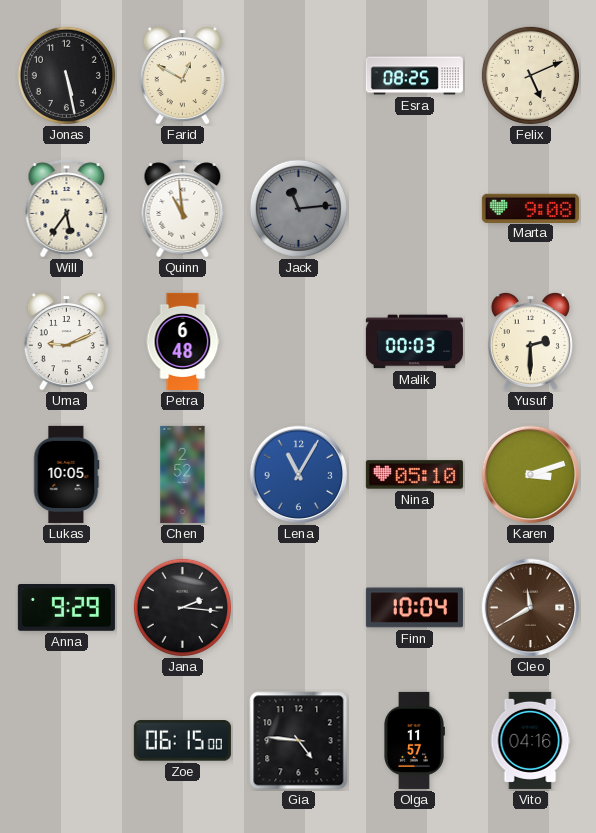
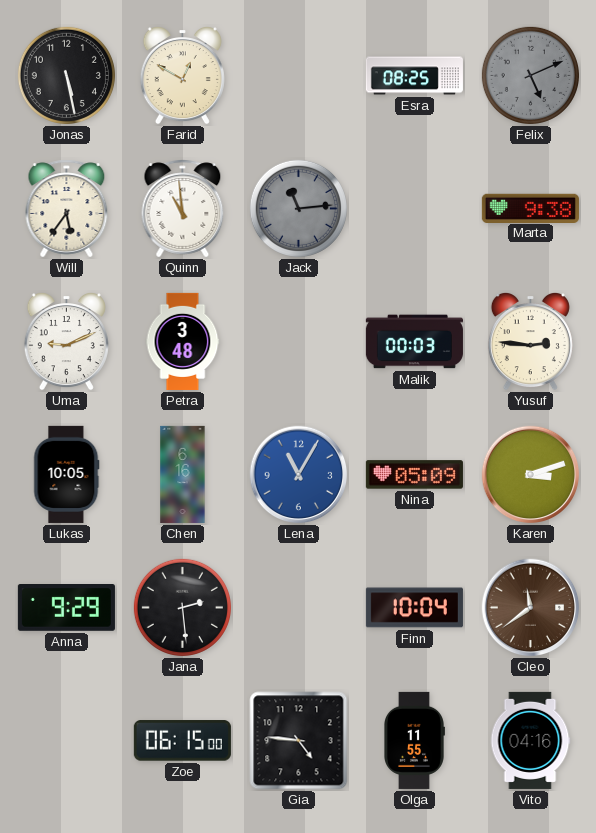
Felix dial: cream -> grey
Marta: 9:08 -> 9:38
Petra: 6:48 -> 3:48
Yusuf: 2:30 -> 2:46
Chen: 2:52 -> 6:16
Nina: 05:10 -> 05:09
Jana: 2:16 -> 2:29
Cleo: 11:40 -> 11:39
Olga: 11:57 -> 11:55
